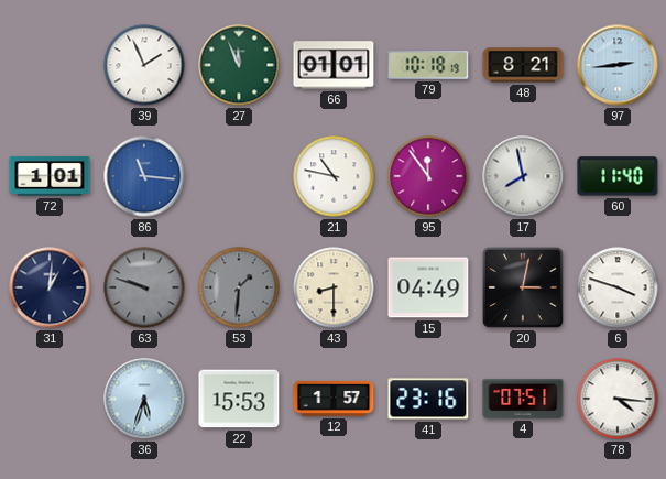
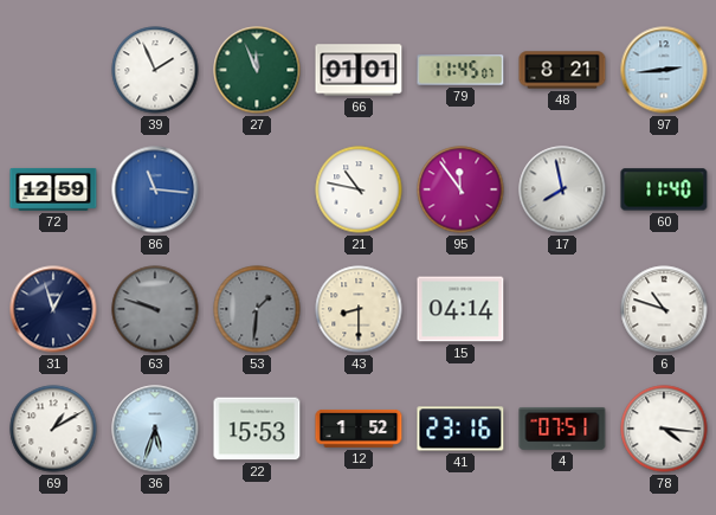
79: 10:18 -> 11:45
72: 1:01 -> 12:59
31: 1:01 -> 12:57
15: 04:49 -> 04:14
20: 3:02 -> none
6: 3:48 -> 10:48
69: none -> 1:10
12: 1:57 -> 1:52
